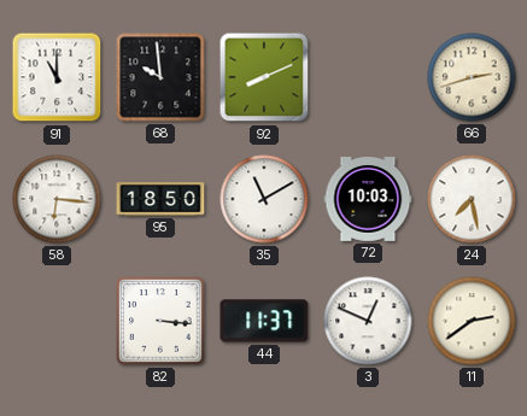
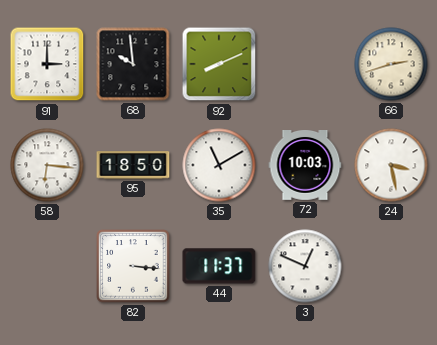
91: 11:00 -> 3:00
24: 7:28 -> 3:28
11: 2:39 -> none
